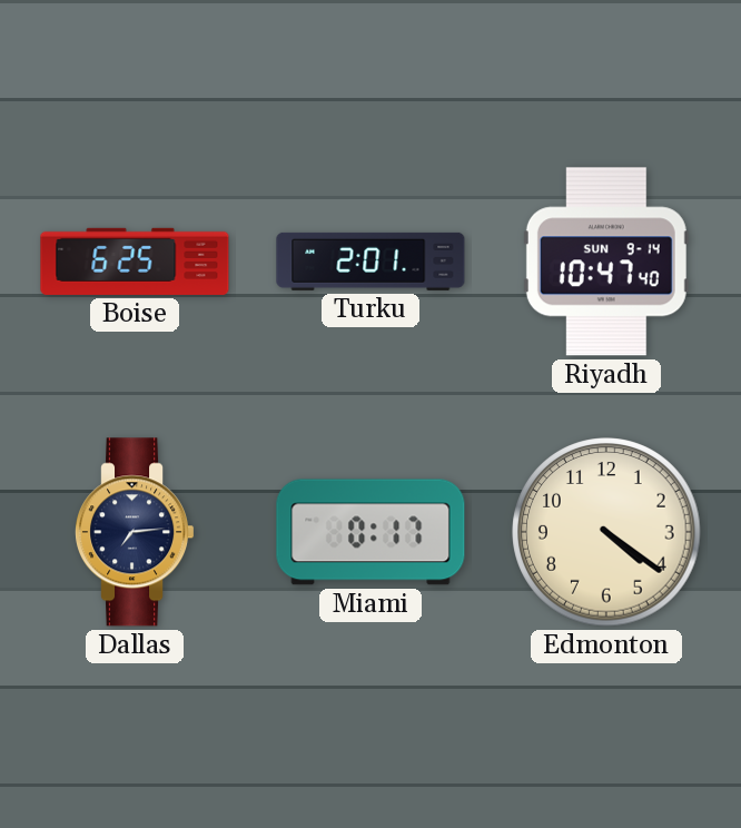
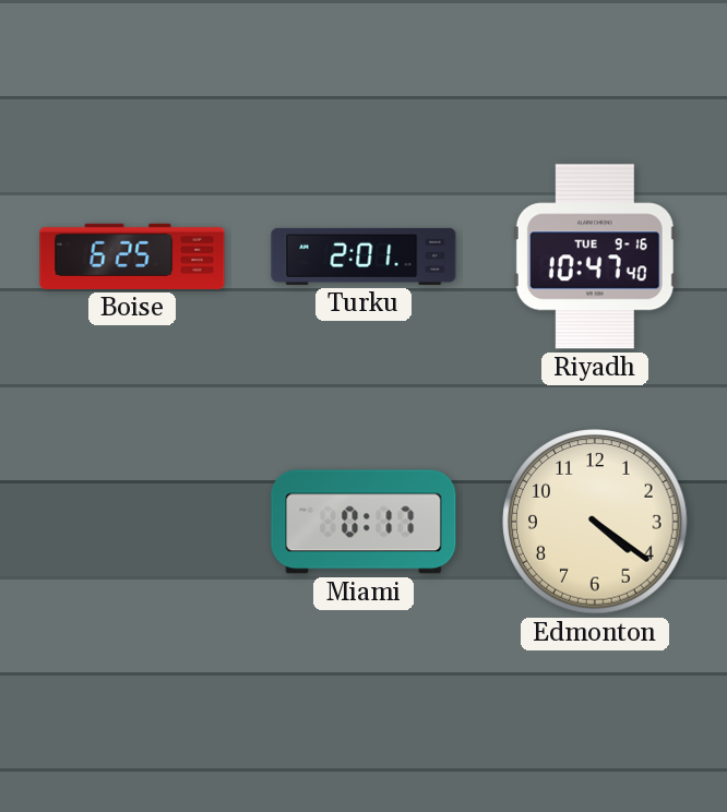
Riyadh date: SUN 9-14 -> TUE 9-16
Dallas: 7:14 -> none
